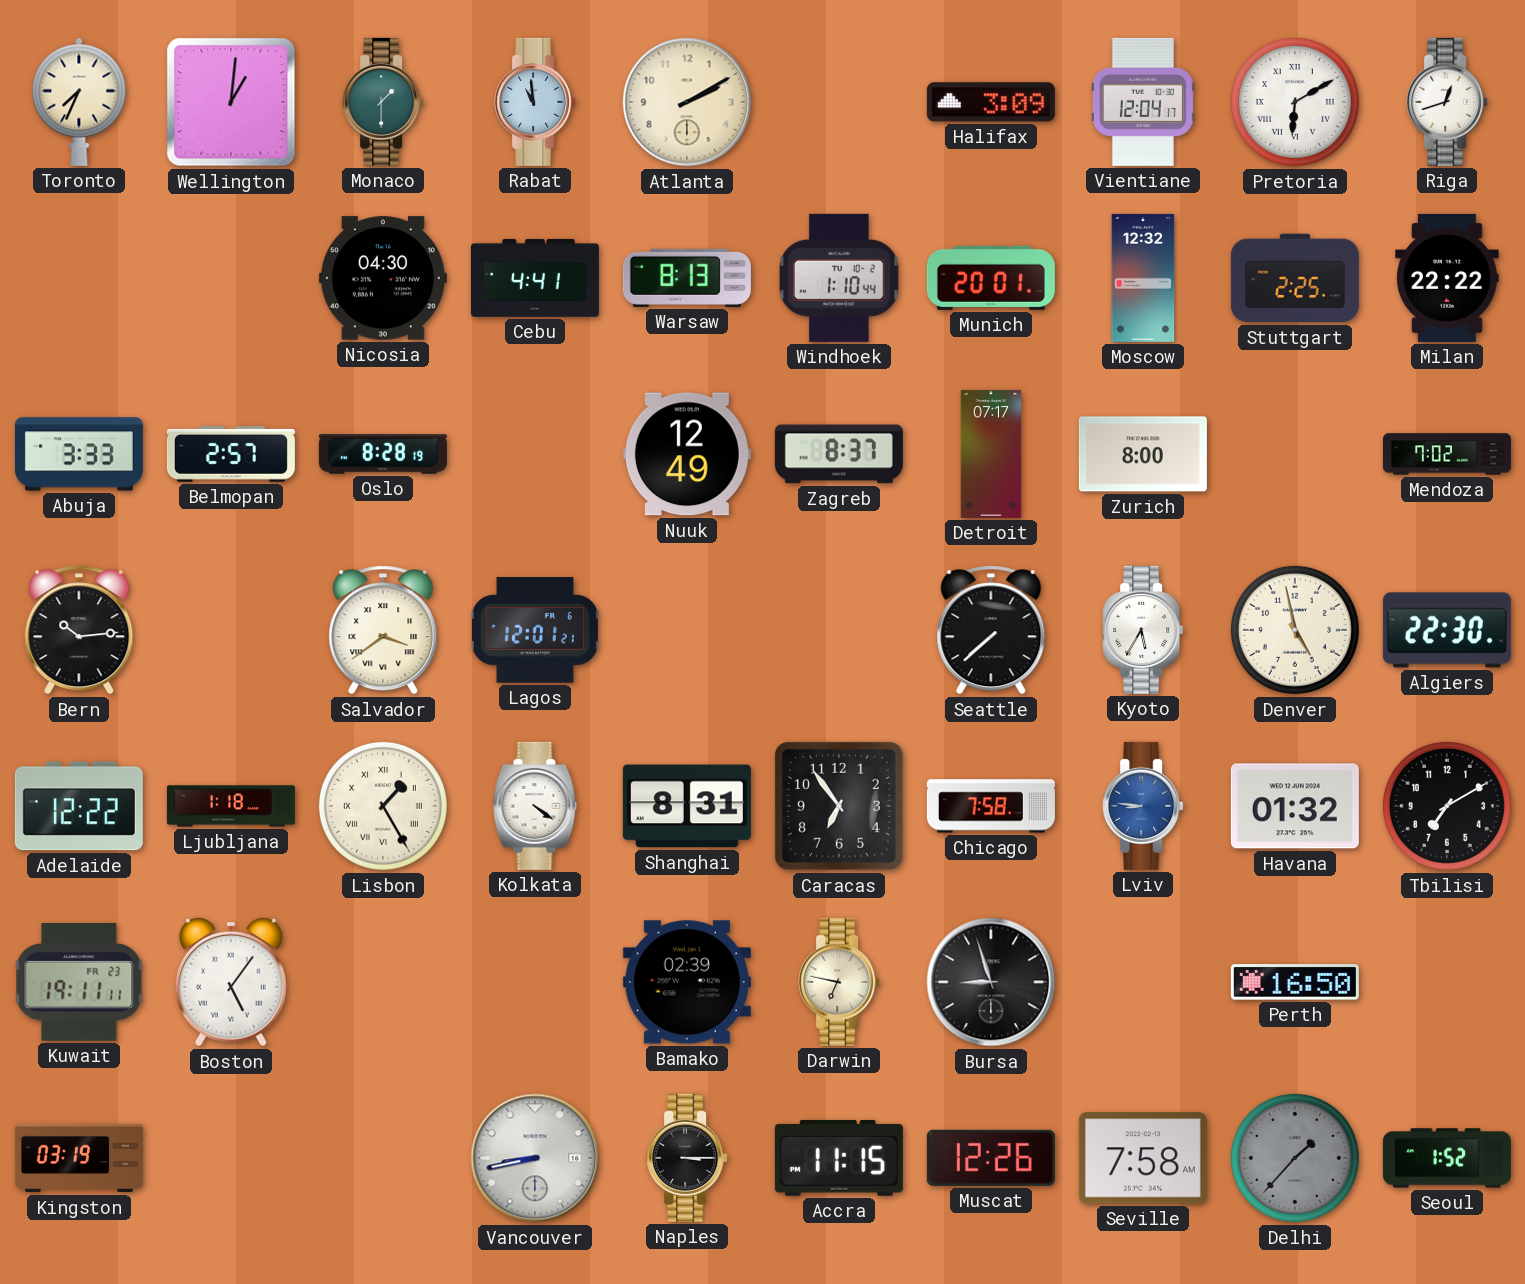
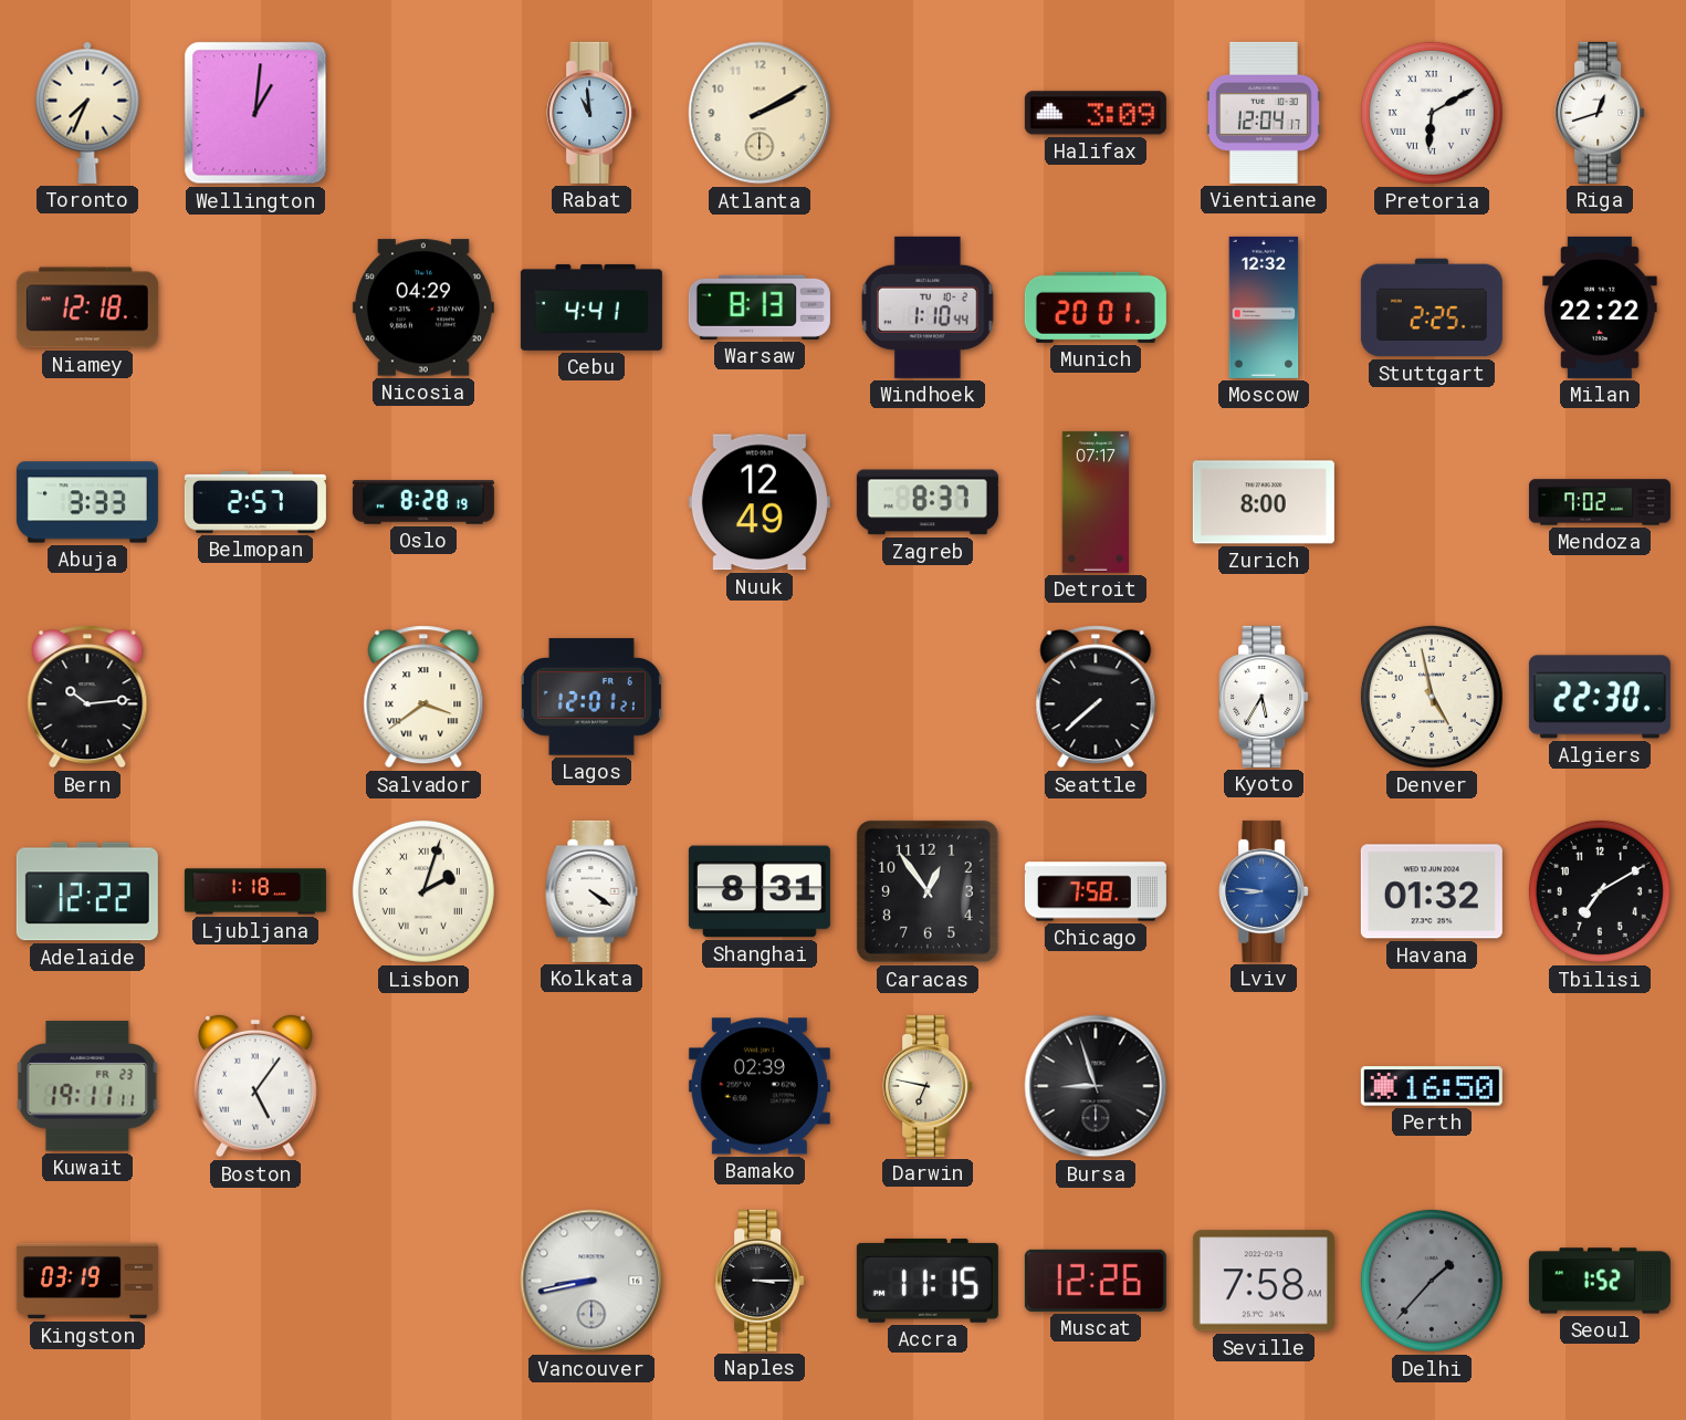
Monaco: 1:30 -> none
Niamey: none -> 12:18
Nicosia: 04:30 -> 04:29
Lisbon: 1:25 -> 2:03
Caracas: 6:54 -> 12:54
